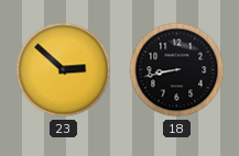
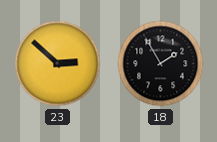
18: 8:43 -> 1:55
